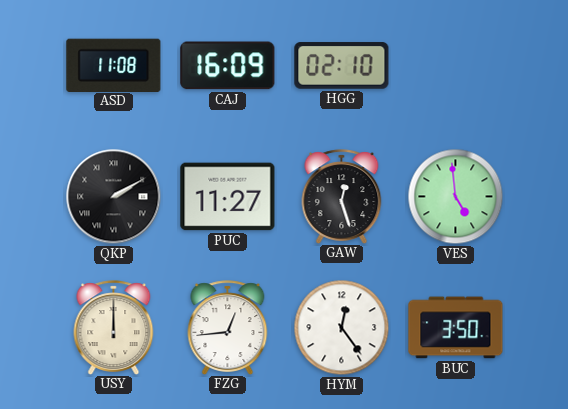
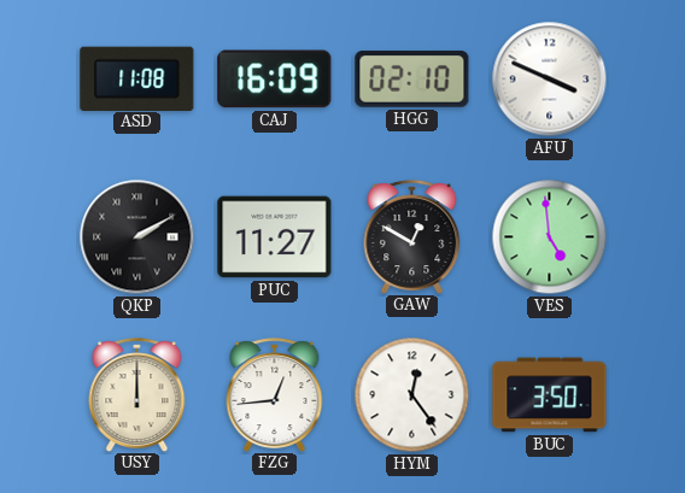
AFU: none -> 3:49
GAW: 12:27 -> 12:50
